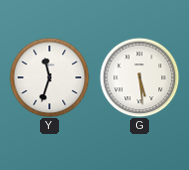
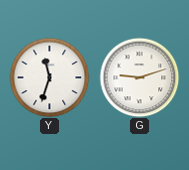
G: 5:29 -> 9:12
